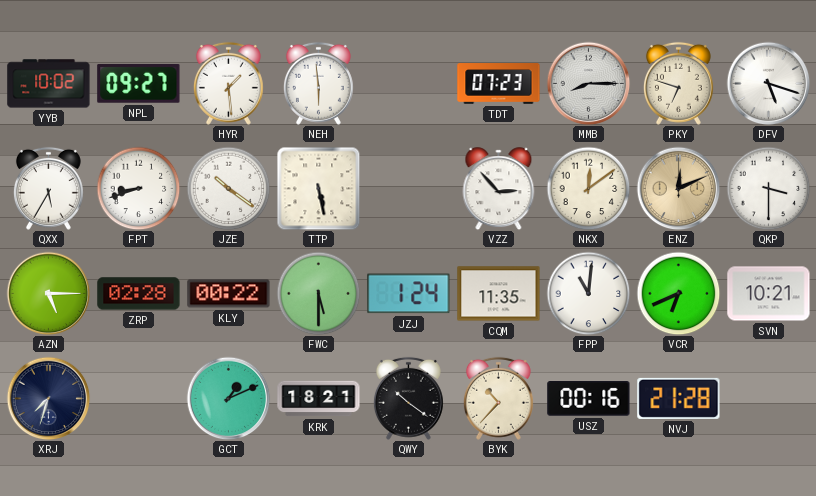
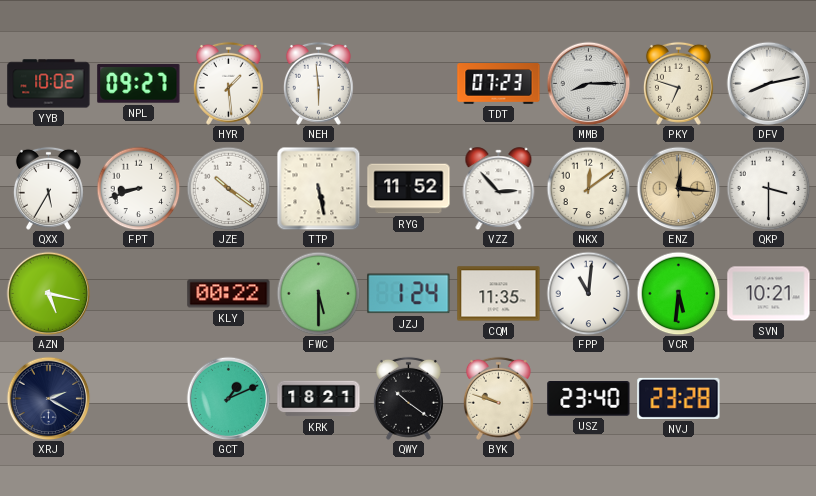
DFV: 5:18 -> 8:13
RYG: none -> 11:52
ENZ: 12:11 -> 12:16
AZN: 5:15 -> 5:17
ZRP: 02:28 -> none
VCR: 6:41 -> 5:31
XRJ: 7:33 -> 2:20
BYK: 10:37 -> 9:48
USZ: 00:16 -> 23:40
NVJ: 21:28 -> 23:28
